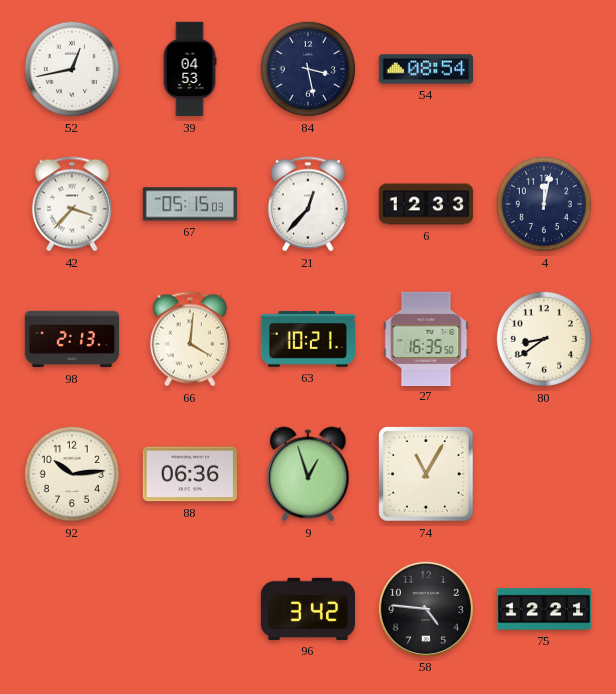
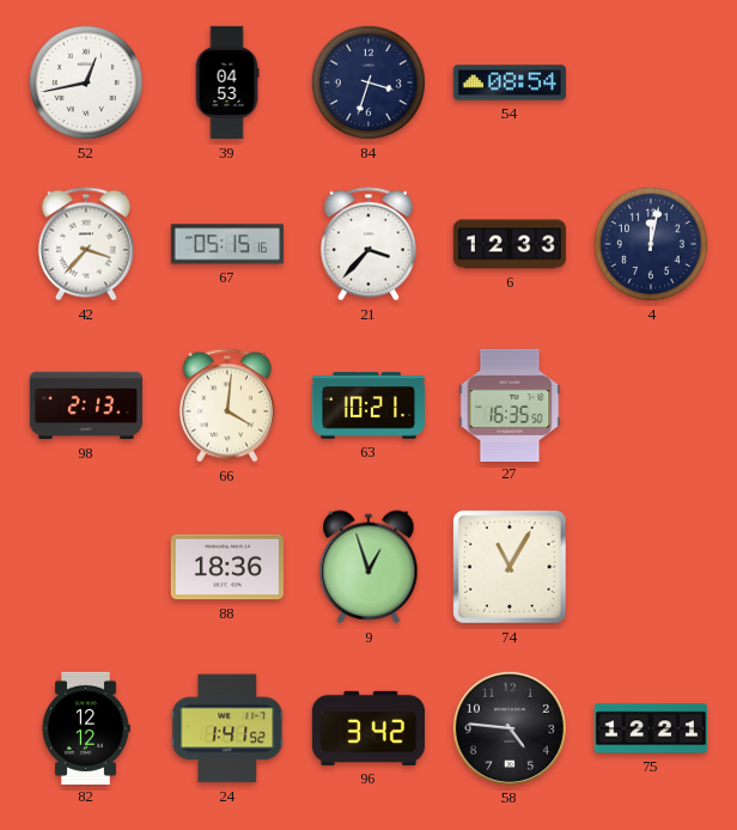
84: 3:28 -> 3:33
67: 05:15:03 -> 05:15:16
21: 12:37 -> 3:37
80: 8:39 -> none
92: 10:14 -> none
88: 06:36 -> 18:36
82: none -> 12:12
24: none -> 1:41
